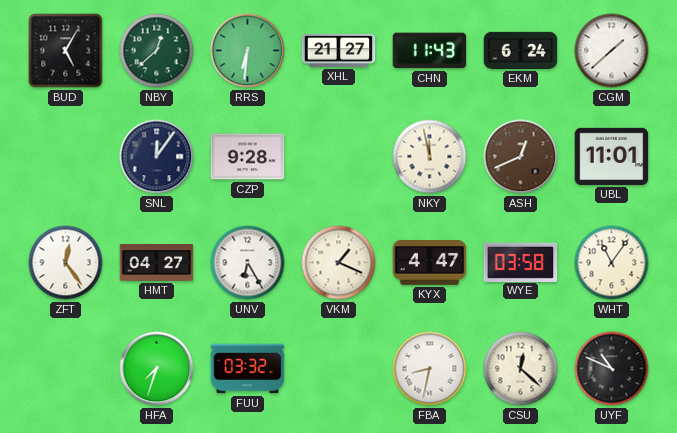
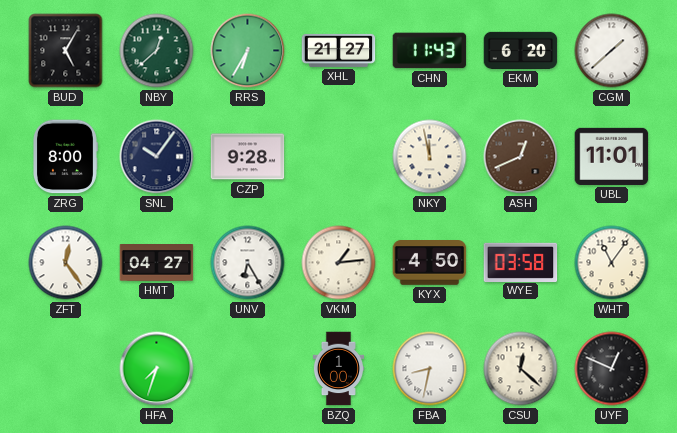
RRS: 6:31 -> 6:35
EKM: 6:24 -> 6:20
ZRG: none -> 8:00
SNL: 12:06 -> 10:06
VKM: 1:19 -> 1:14
KYX: 4:47 -> 4:50
FUU: 03:32 -> none
BZQ: none -> 1:00
UYF: 10:49 -> 12:49
